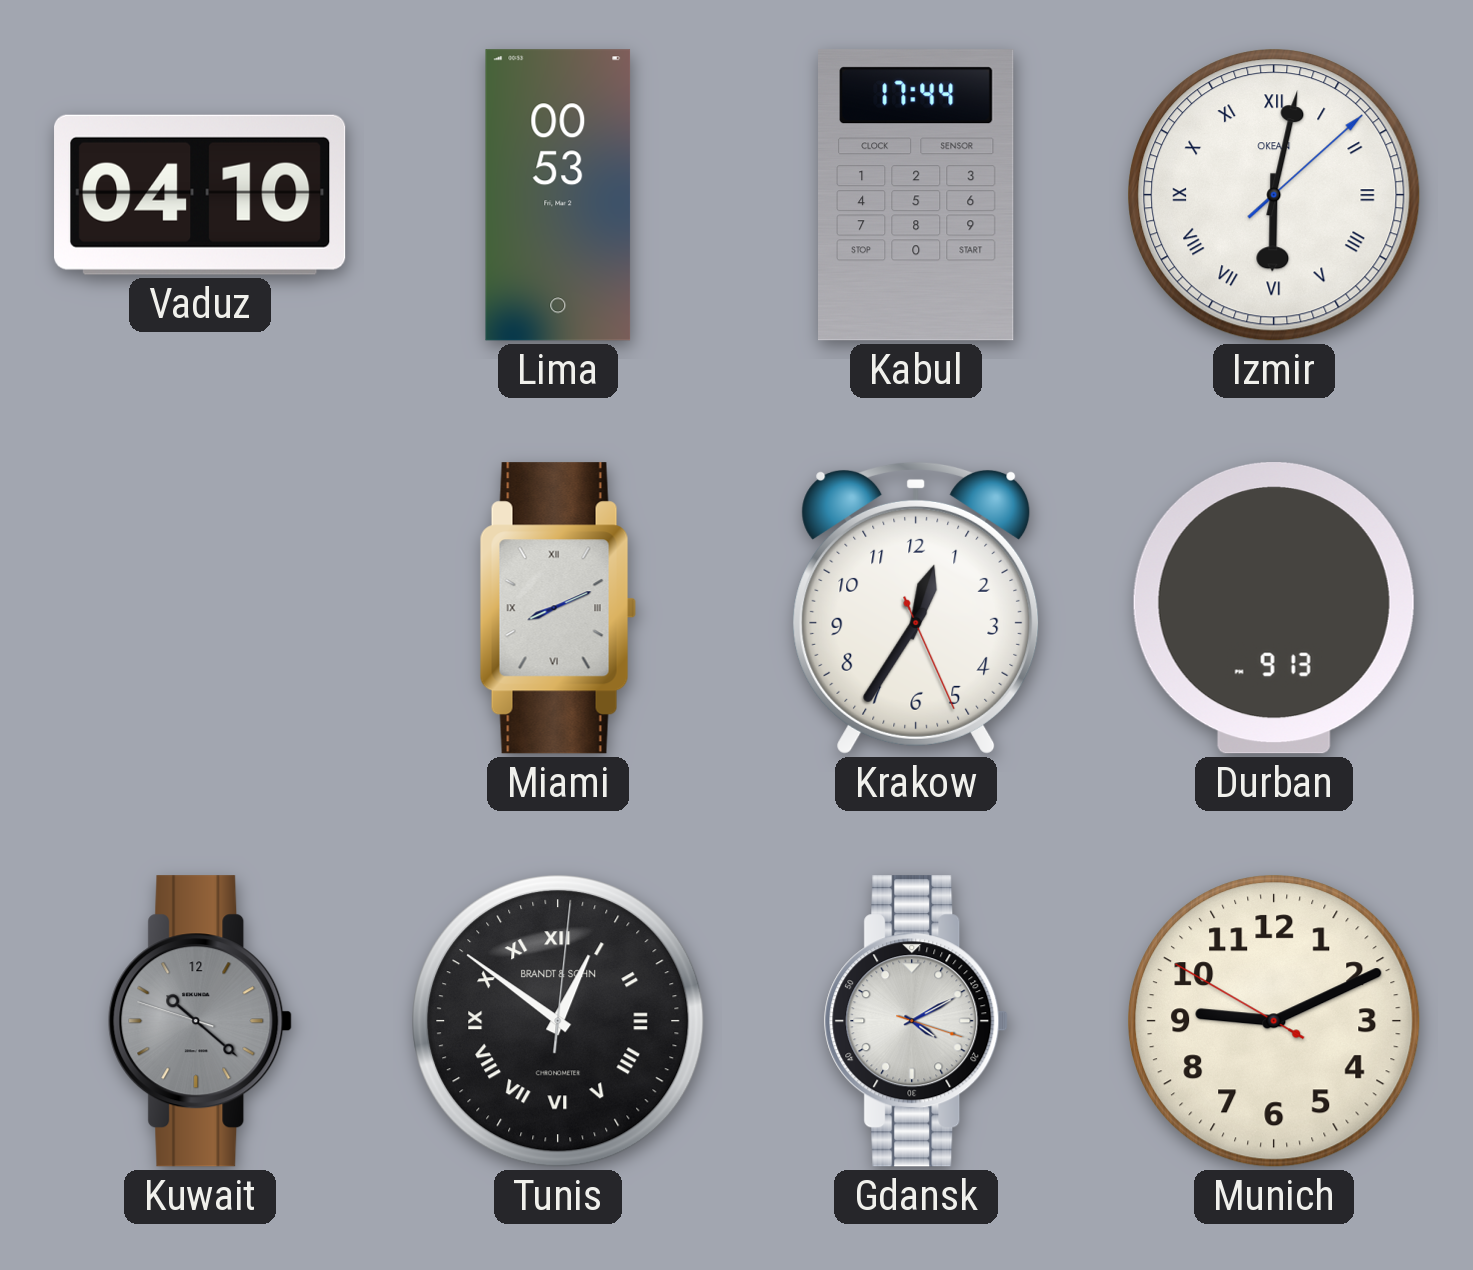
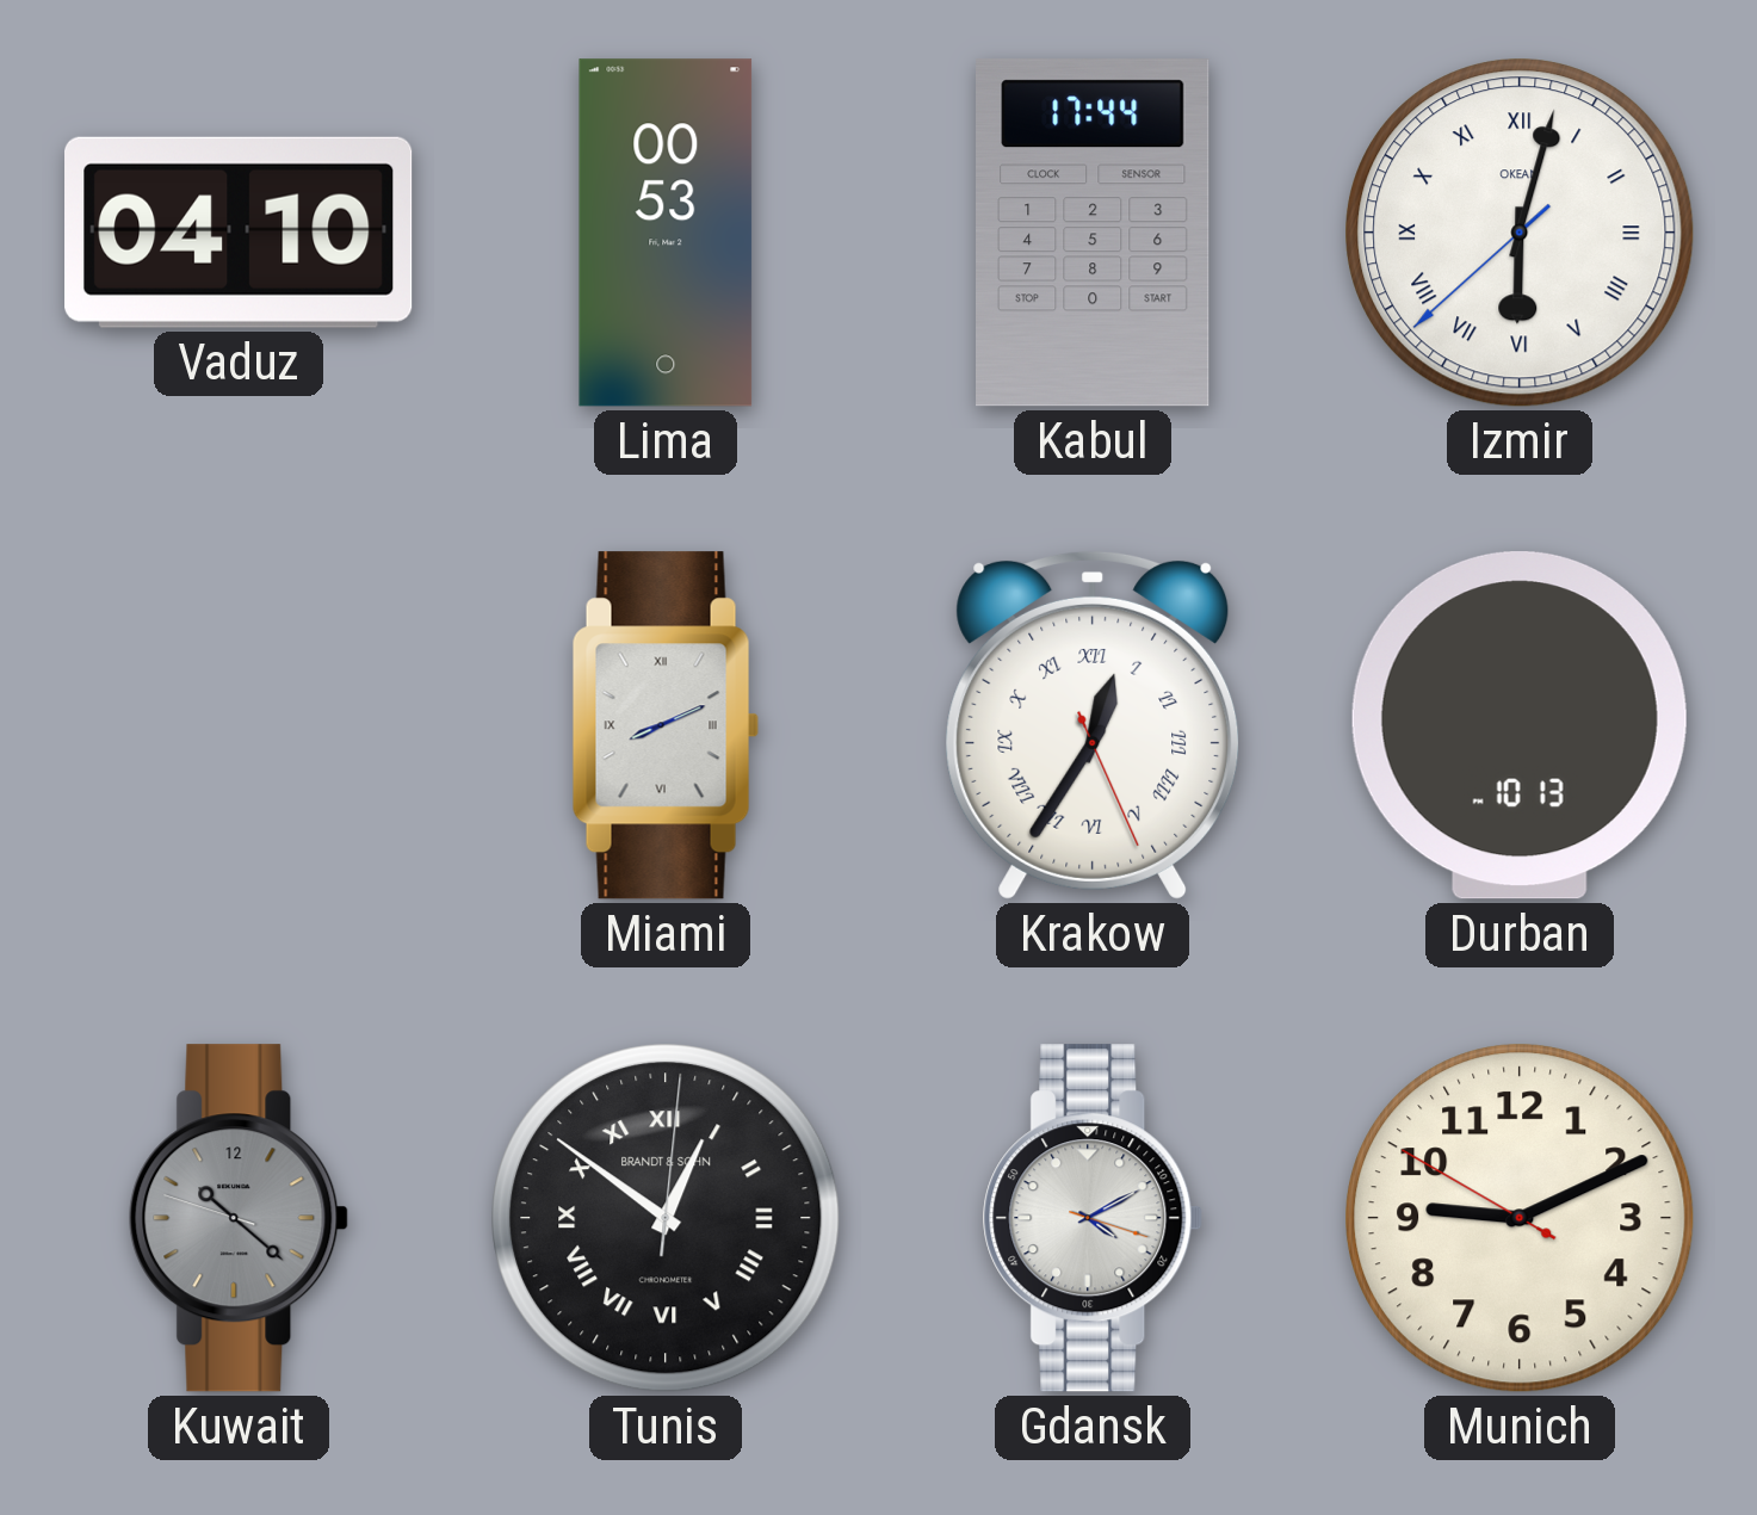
Izmir: 6:02:08 -> 6:02:38
Krakow numerals: Arabic -> Roman
Durban: 9:13 -> 10:13
